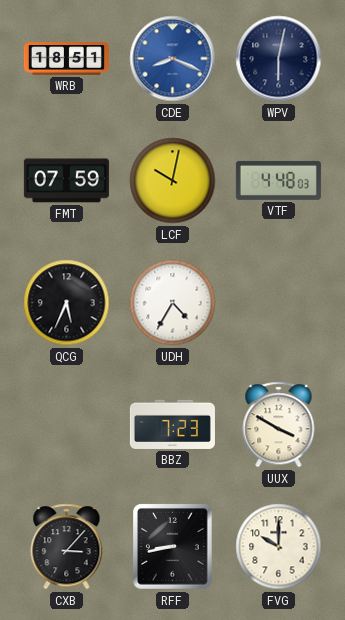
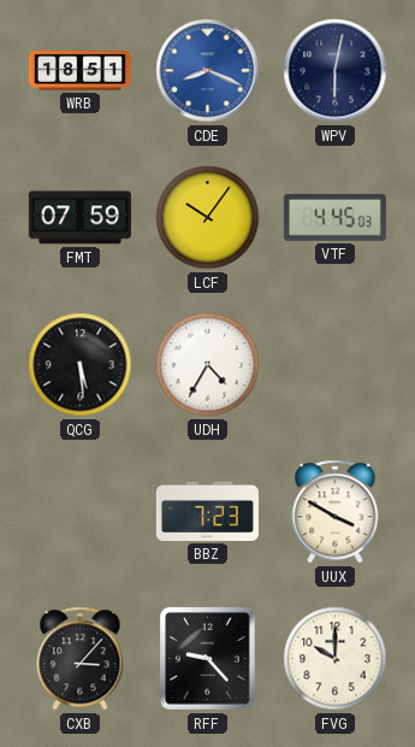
LCF: 10:02 -> 10:06
VTF: 4:48 -> 4:45
QCG: 5:34 -> 5:29
RFF: 8:43 -> 9:23
